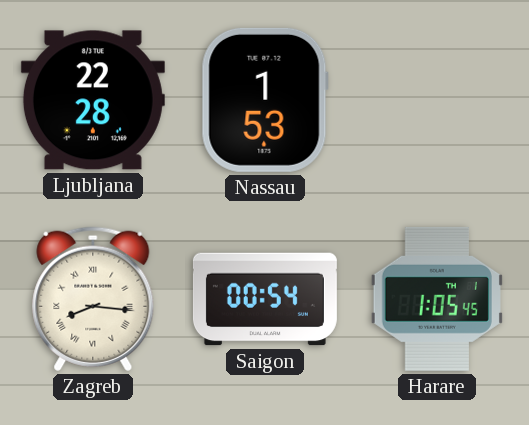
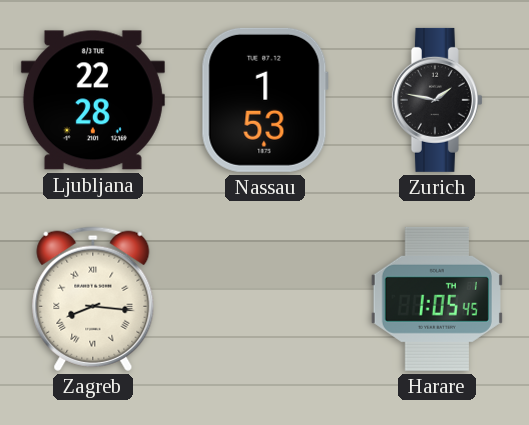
Zurich: none -> 1:47
Saigon: 00:54 -> none
